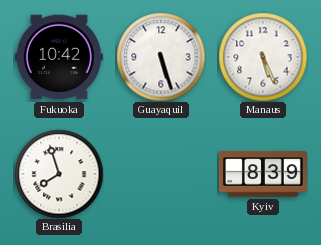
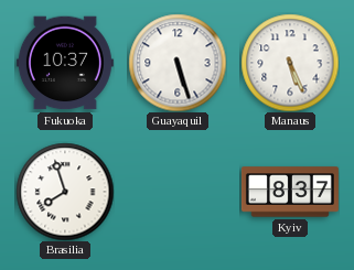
Fukuoka: 10:42 -> 10:37
Kyiv: 8:39 -> 8:37
